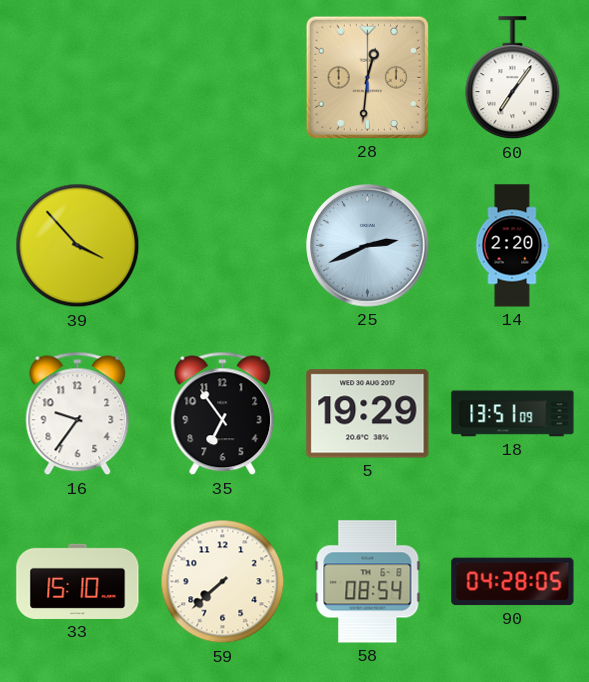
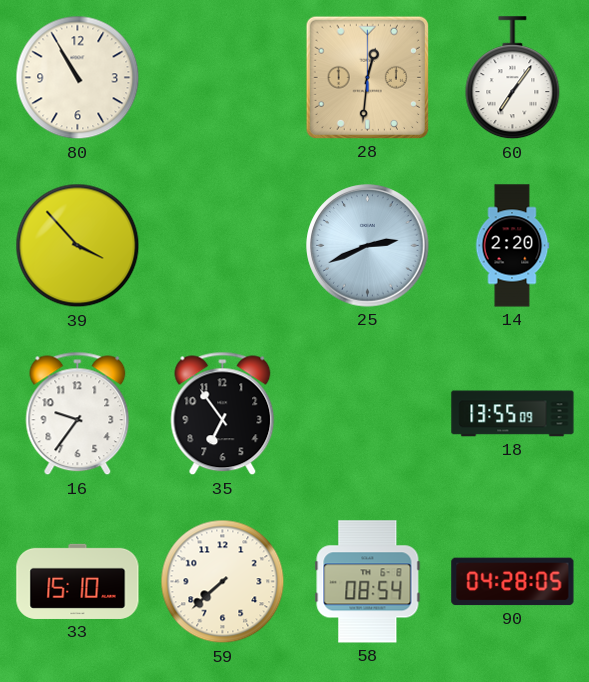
80: none -> 10:55
5: 19:29 -> none
18: 13:51 -> 13:55
